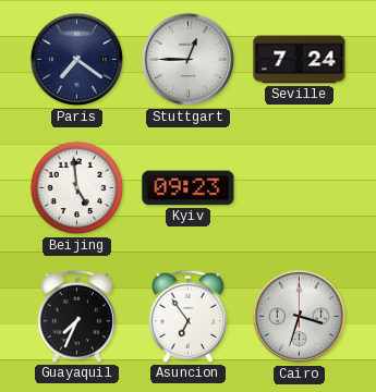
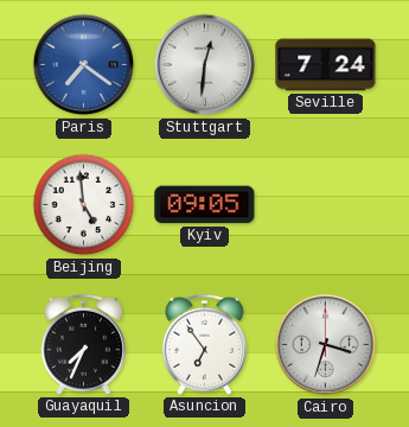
Paris dial: navy -> blue
Stuttgart: 12:45 -> 12:31
Kyiv: 09:23 -> 09:05
